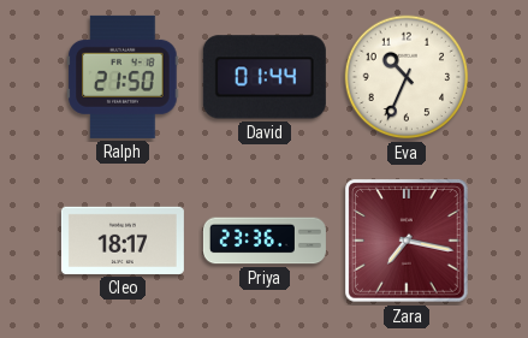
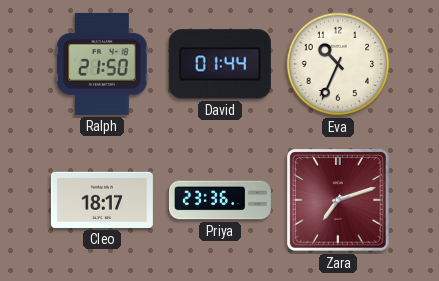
Zara: 7:17 -> 7:12
